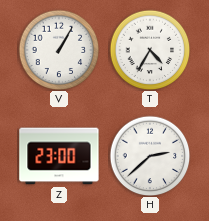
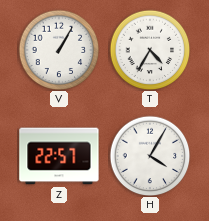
Z: 23:00 -> 22:57
H: 2:38 -> 4:05
